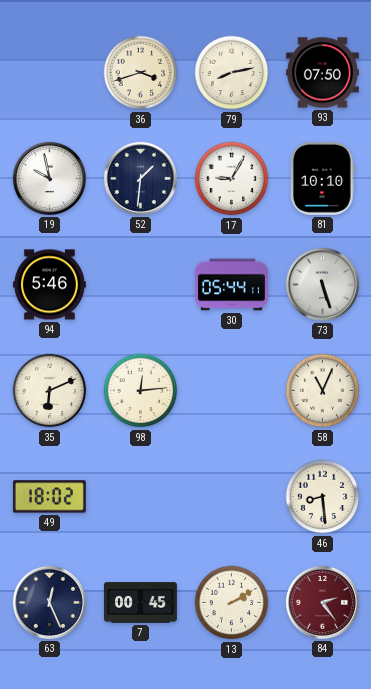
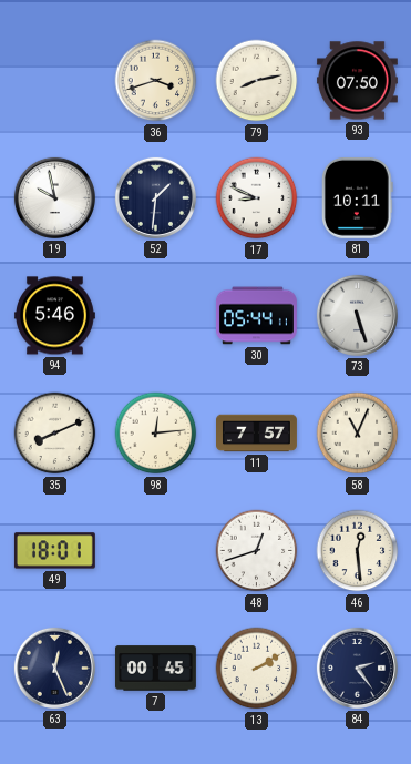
17: 9:05 -> 8:49
81: 10:10 -> 10:11
35: 6:11 -> 8:11
11: none -> 7:57
49: 18:02 -> 18:01
48: none -> 12:42
46: 8:29 -> 12:29
84 dial: burgundy -> navy
